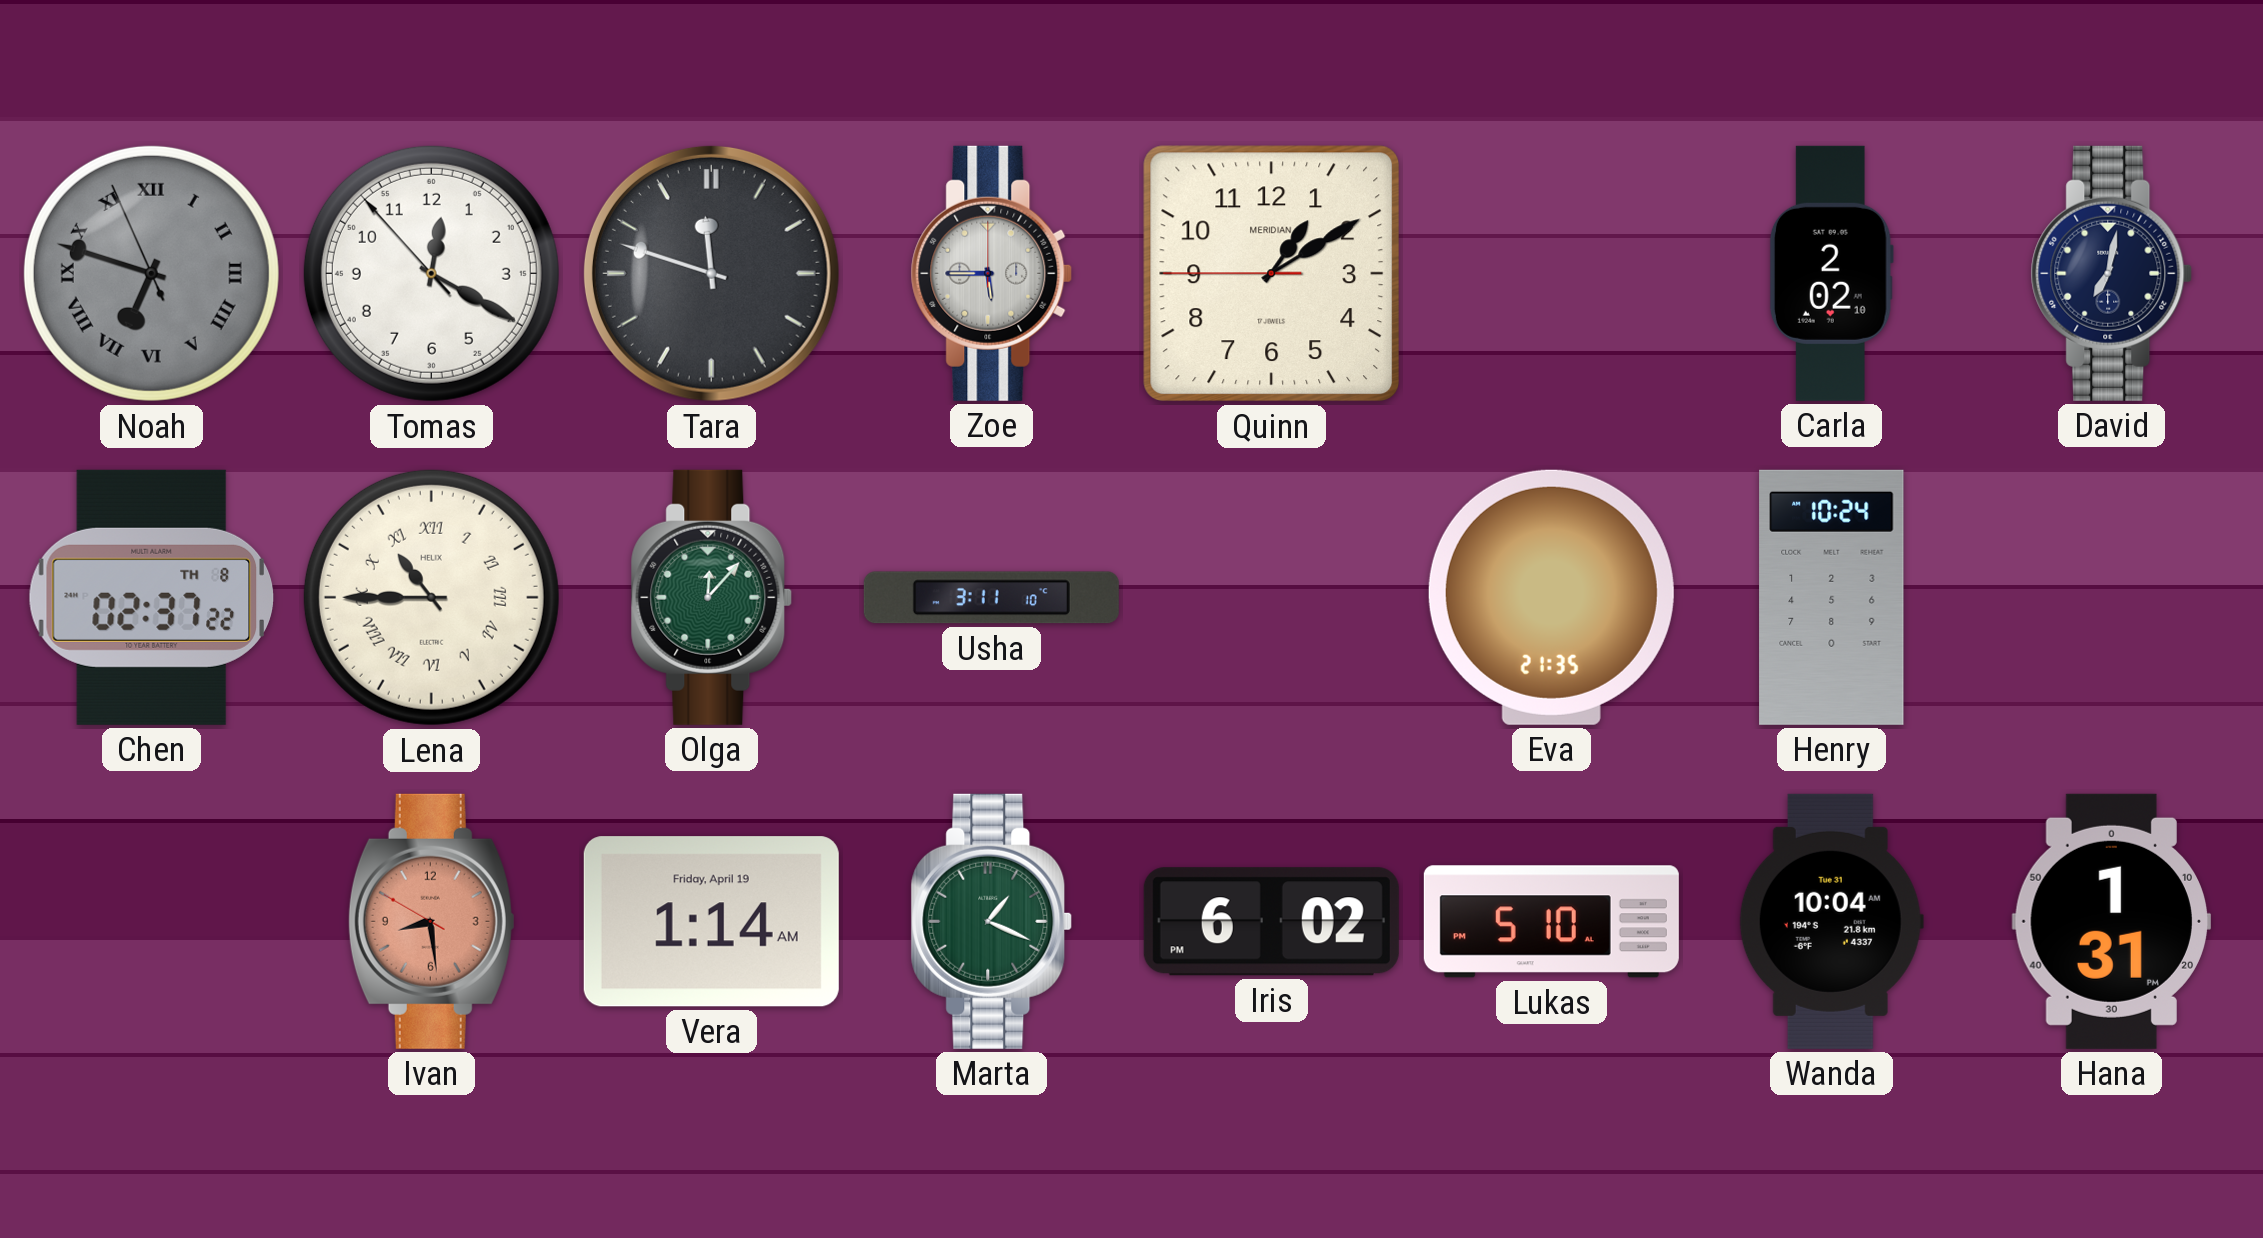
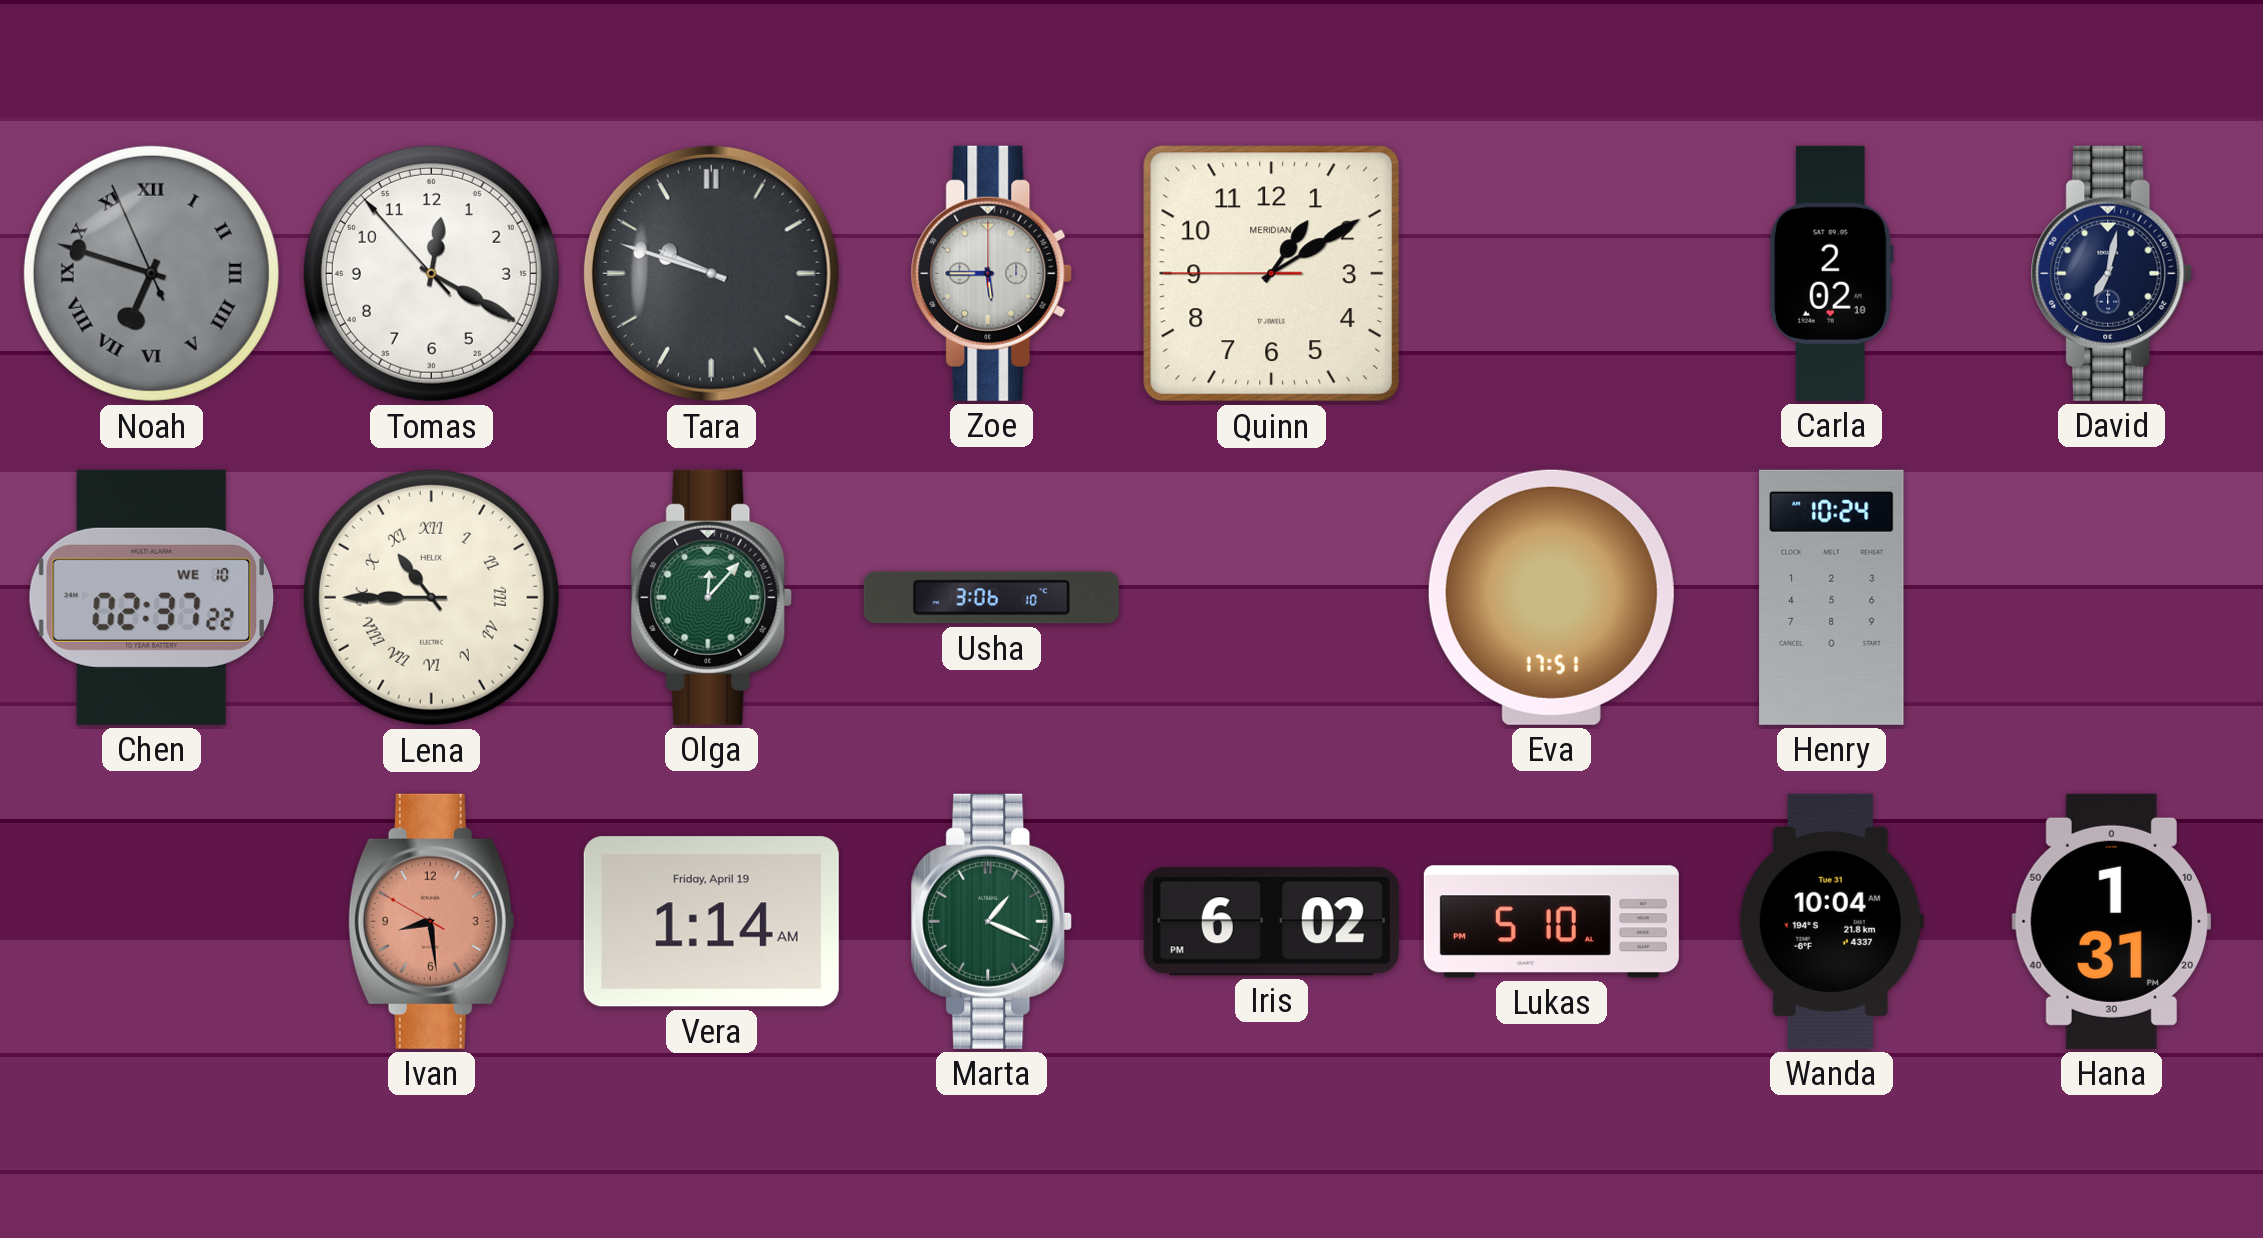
Tara: 11:48 -> 9:48
Chen date: TH 8 -> WE 10
Usha: 3:11 -> 3:06
Eva: 21:35 -> 17:51
